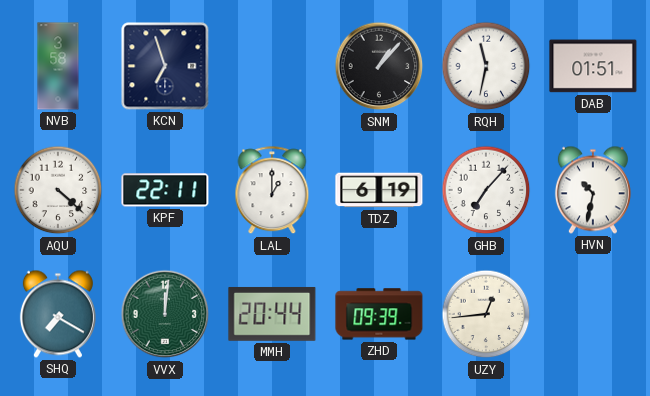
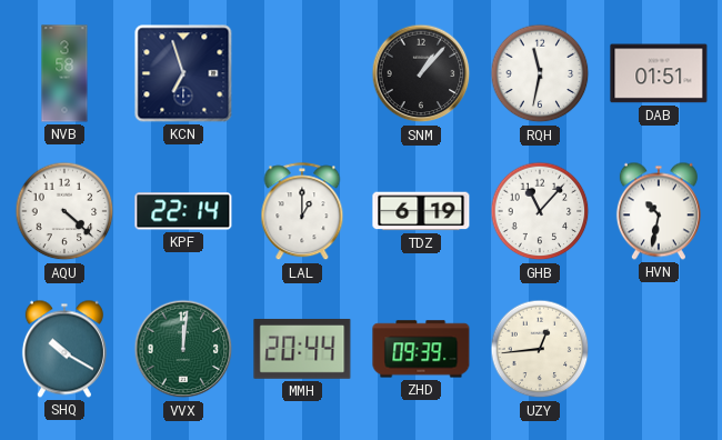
KPF: 22:11 -> 22:14
GHB: 7:07 -> 11:07
SHQ: 7:20 -> 10:20
